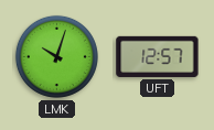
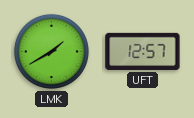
LMK: 10:03 -> 1:40
